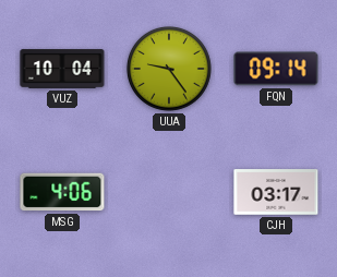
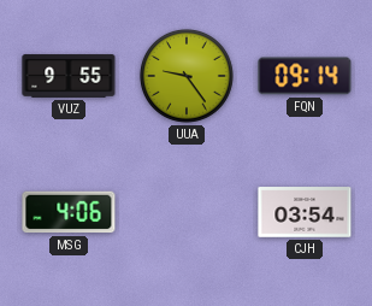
VUZ: 10:04 -> 9:55
CJH: 03:17 -> 03:54
